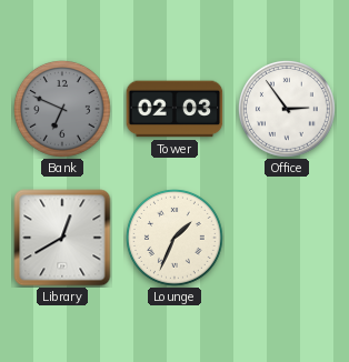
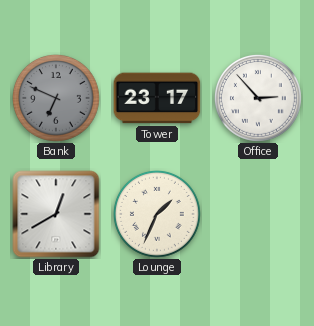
Tower: 02:03 -> 23:17
Office: 2:54 -> 2:53
